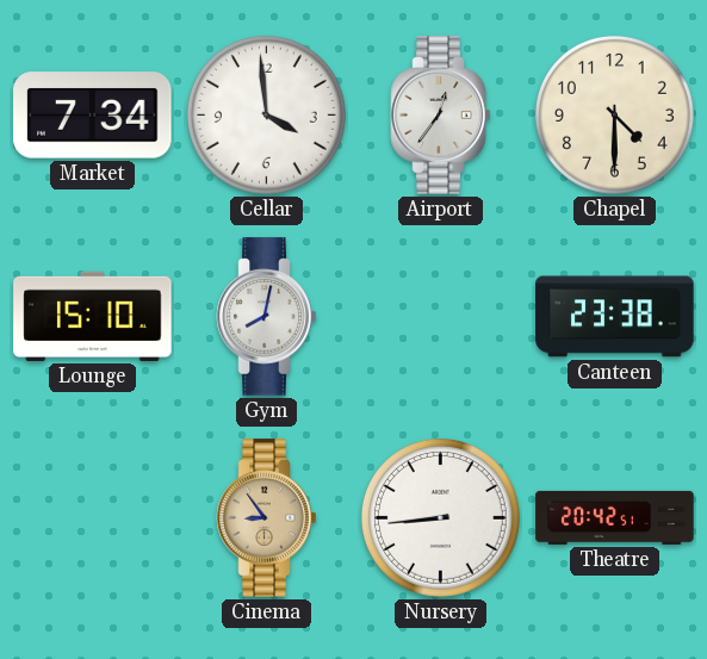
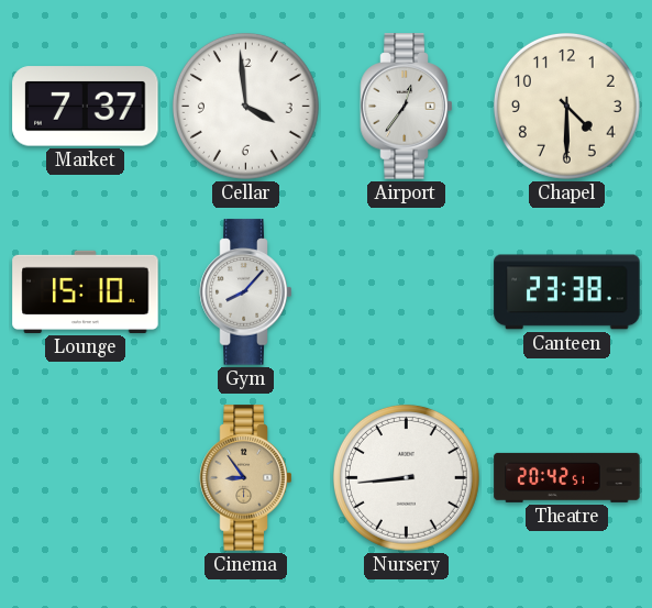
Market: 7:34 -> 7:37
Gym: 8:02 -> 8:07
